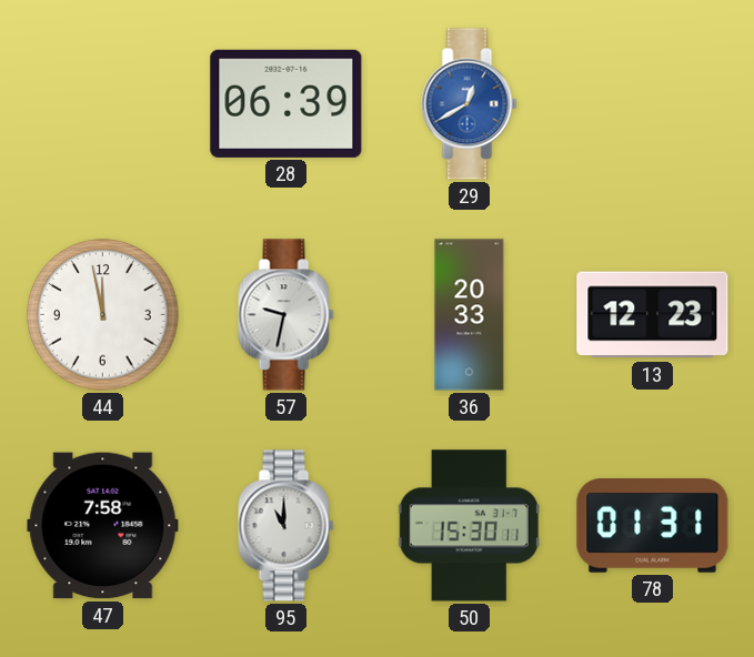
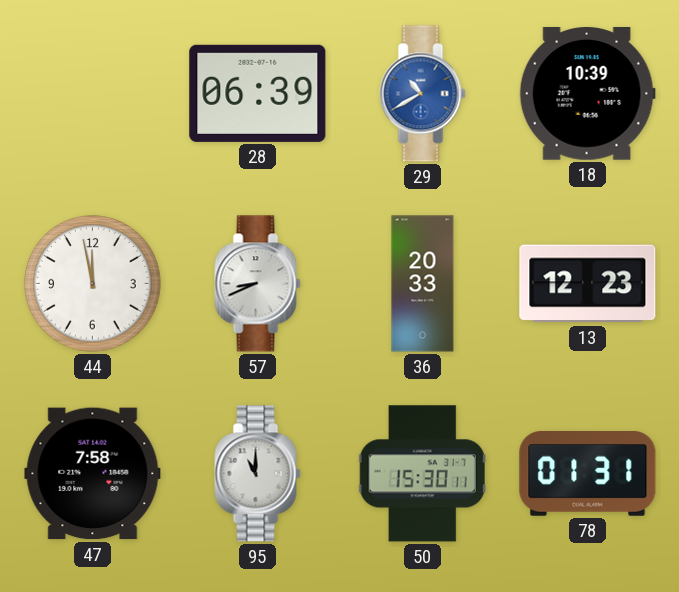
29: 12:40 -> 10:40
18: none -> 10:39
57: 9:32 -> 8:41
